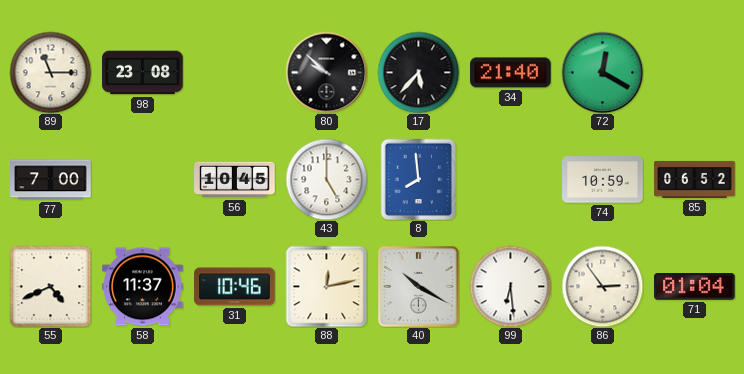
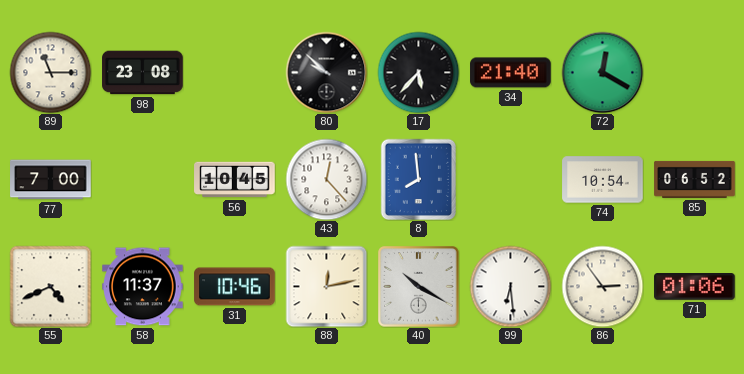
43: 5:00 -> 12:23
74: 10:59 -> 10:54
71: 01:04 -> 01:06
